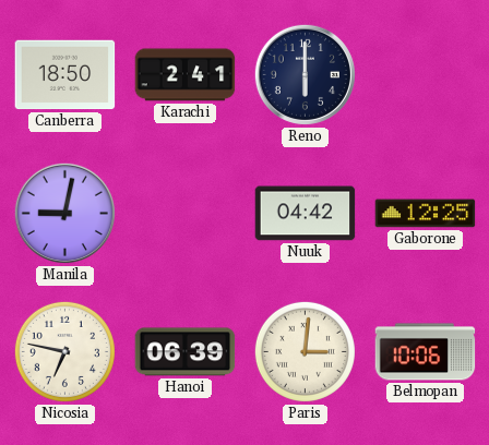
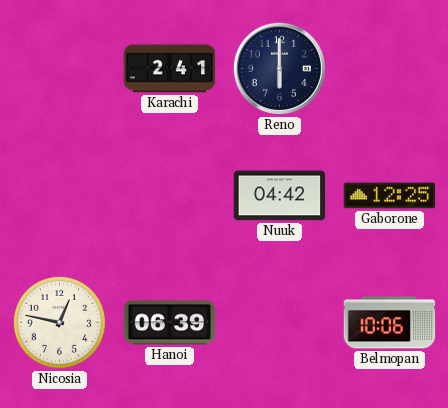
Canberra: 18:50 -> none
Manila: 9:02 -> none
Nicosia: 6:47 -> 12:47
Paris: 3:01 -> none
